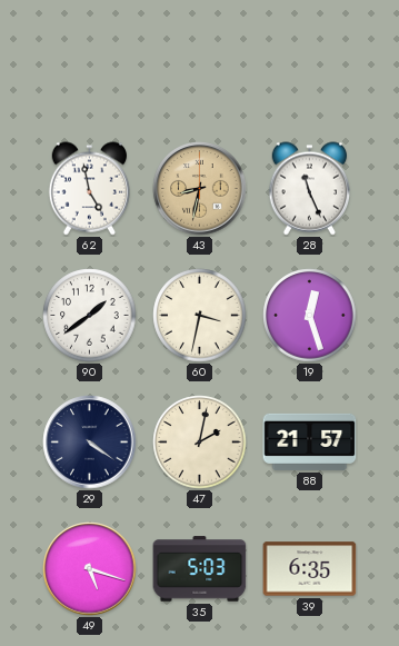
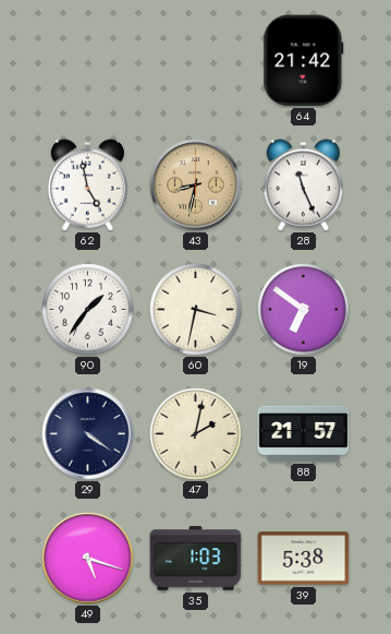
64: none -> 21:42
90: 1:39 -> 1:36
19: 12:27 -> 6:51
35: 5:03 -> 1:03
39: 6:35 -> 5:38
